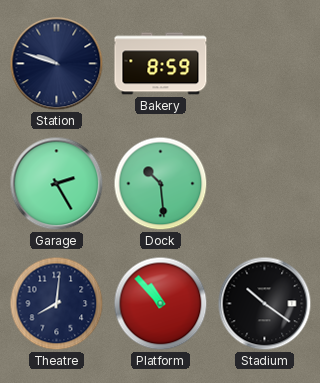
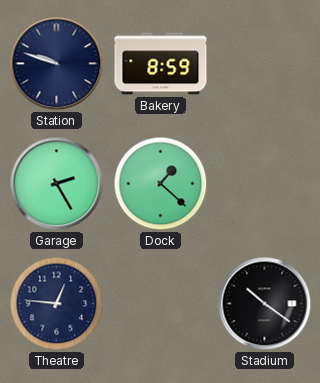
Dock: 10:29 -> 1:22
Theatre: 8:01 -> 12:46
Platform: 10:53 -> none
